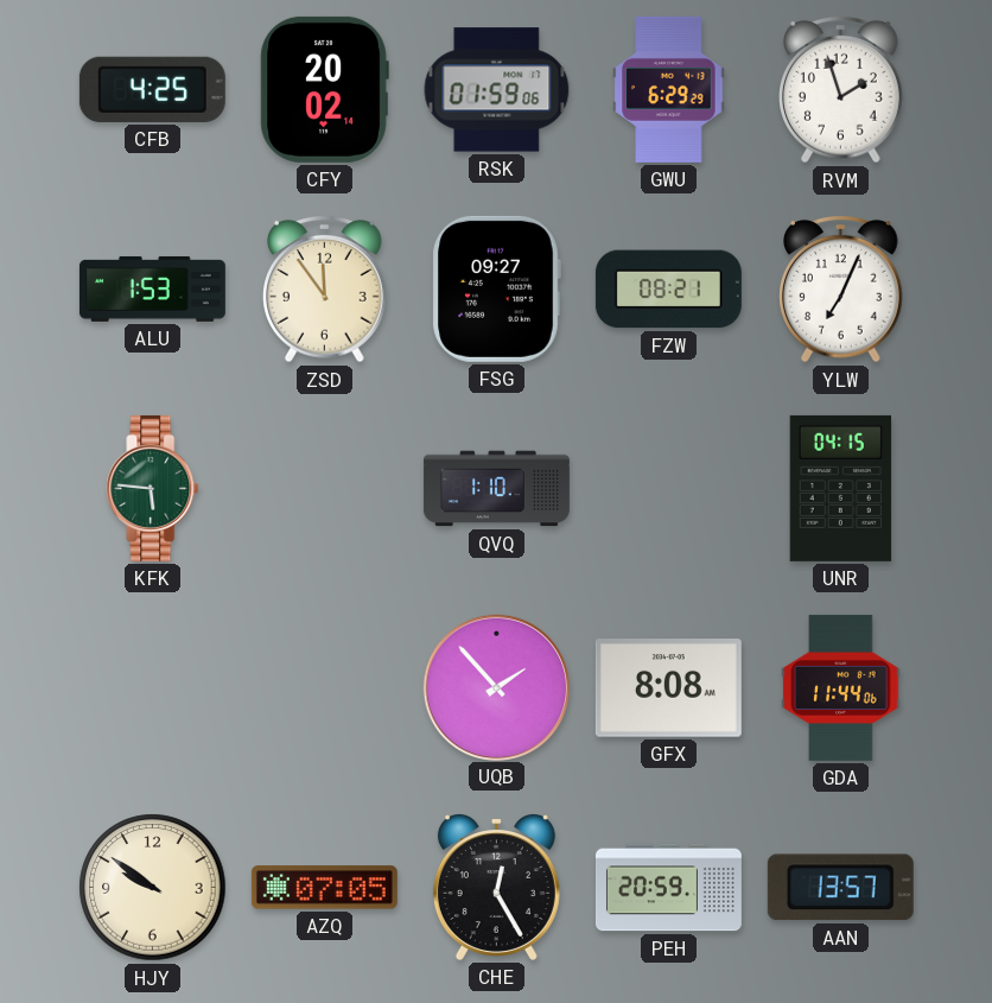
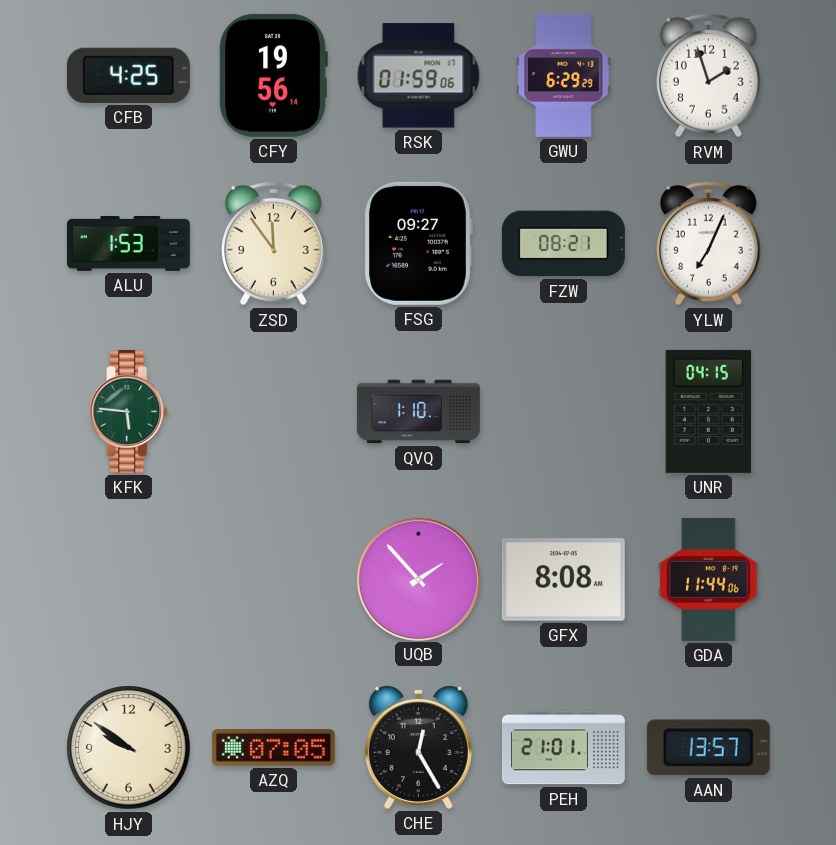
CFY: 20:02 -> 19:56
PEH: 20:59 -> 21:01
